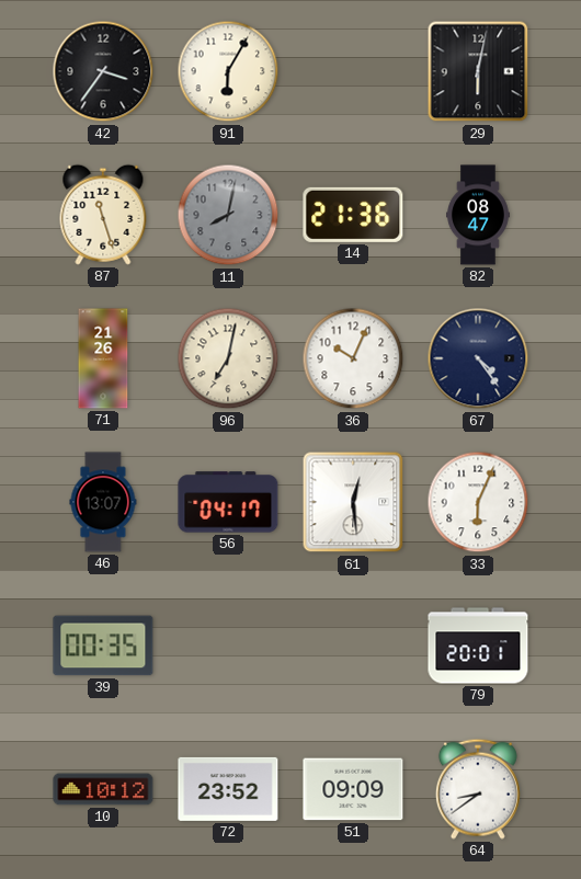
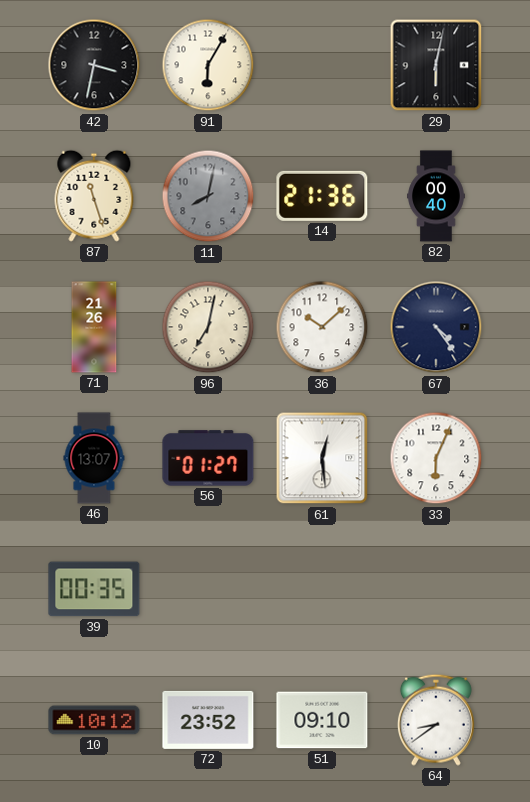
42: 3:36 -> 3:32
82: 08:47 -> 00:40
36: 10:04 -> 10:08
56: 04:17 -> 01:27
79: 20:01 -> none
51: 09:09 -> 09:10
